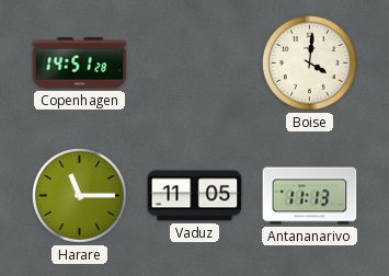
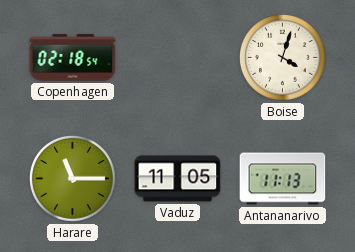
Copenhagen: 14:51 -> 02:18
Boise: 4:01 -> 4:03
